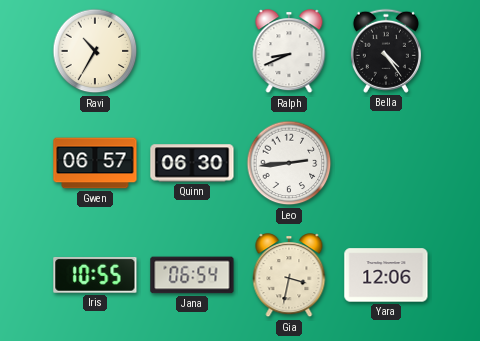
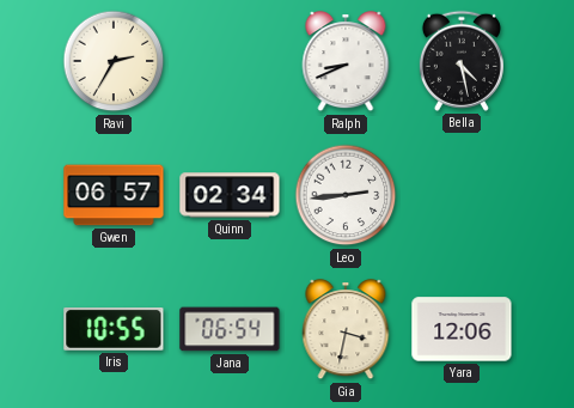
Ravi: 10:35 -> 2:35
Bella: 4:24 -> 4:28
Quinn: 06:30 -> 02:34
